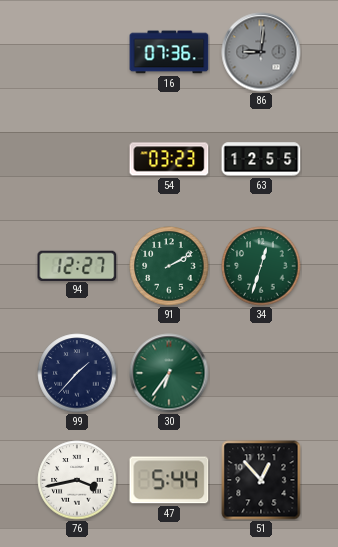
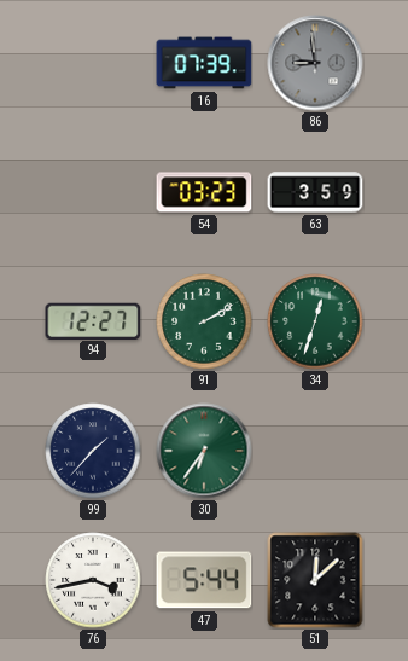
16: 07:36 -> 07:39
86: 9:01 -> 8:59
63: 12:55 -> 3:59
51: 12:53 -> 12:08
